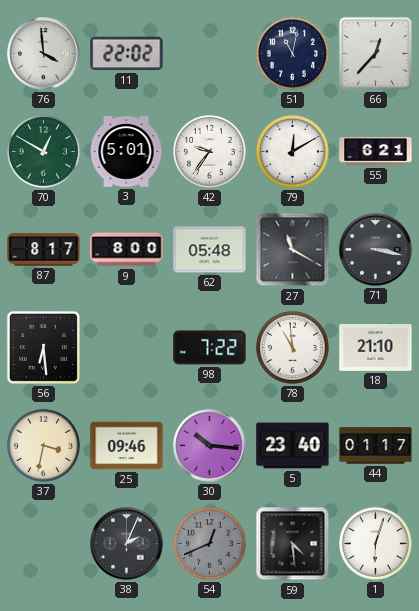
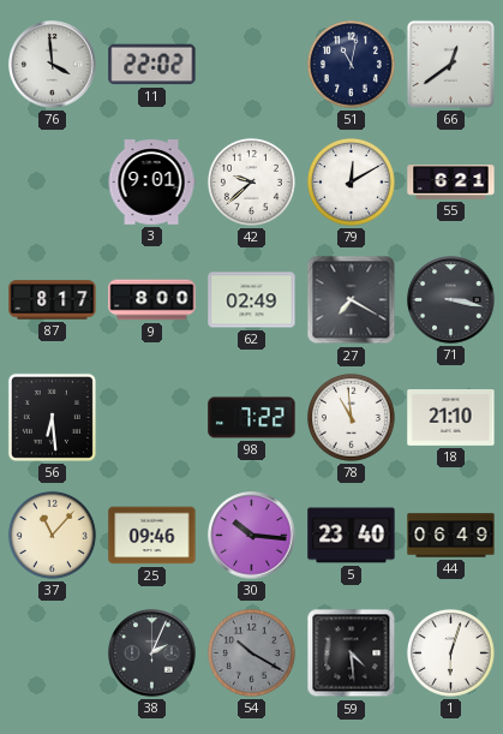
66: 12:37 -> 12:39
70: 12:50 -> none
3: 5:01 -> 9:01
42: 9:36 -> 9:38
62: 05:48 -> 02:49
27: 11:20 -> 7:20
37: 3:32 -> 11:07
44: 01:17 -> 06:49
54: 12:41 -> 10:20
